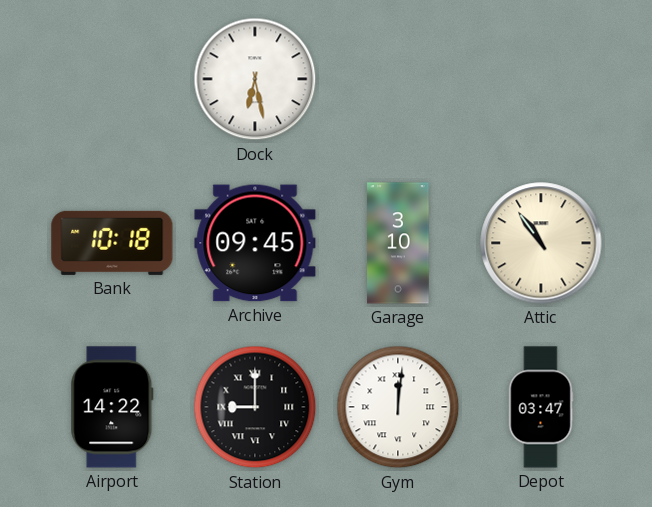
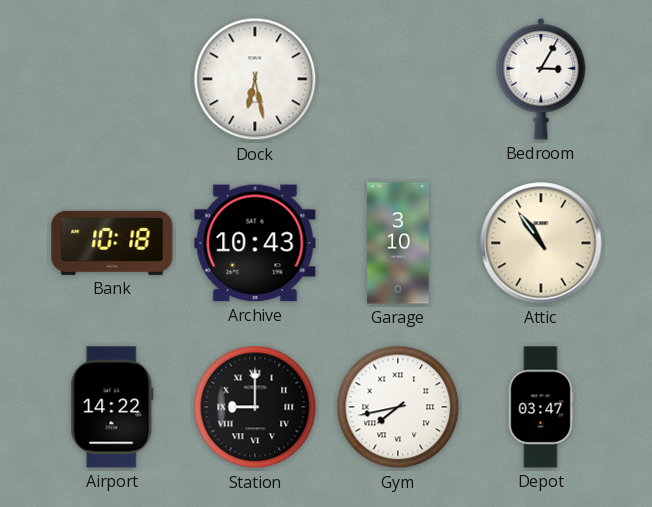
Bedroom: none -> 3:05
Archive: 09:45 -> 10:43
Gym: 12:01 -> 7:43
